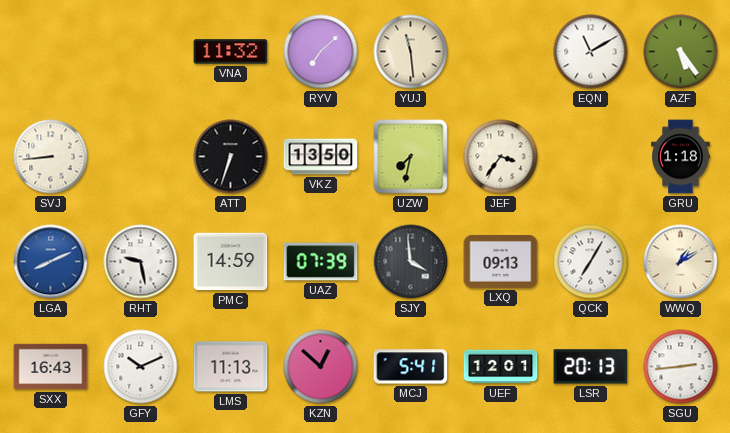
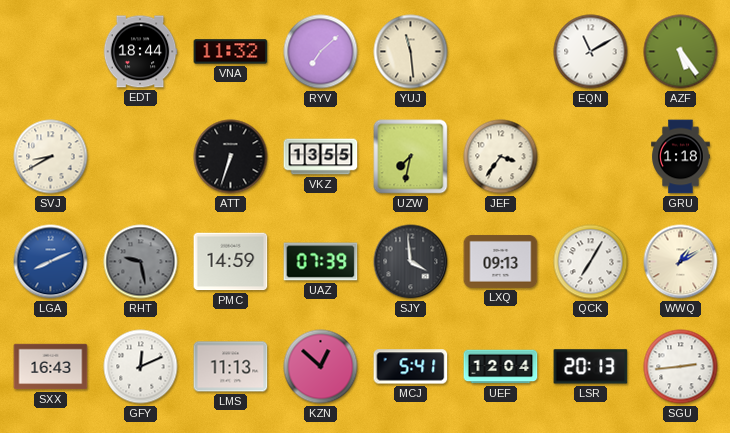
EDT: none -> 18:44
SVJ: 8:44 -> 8:40
VKZ: 13:50 -> 13:55
RHT dial: white -> grey
GFY: 10:11 -> 12:11
UEF: 12:01 -> 12:04
